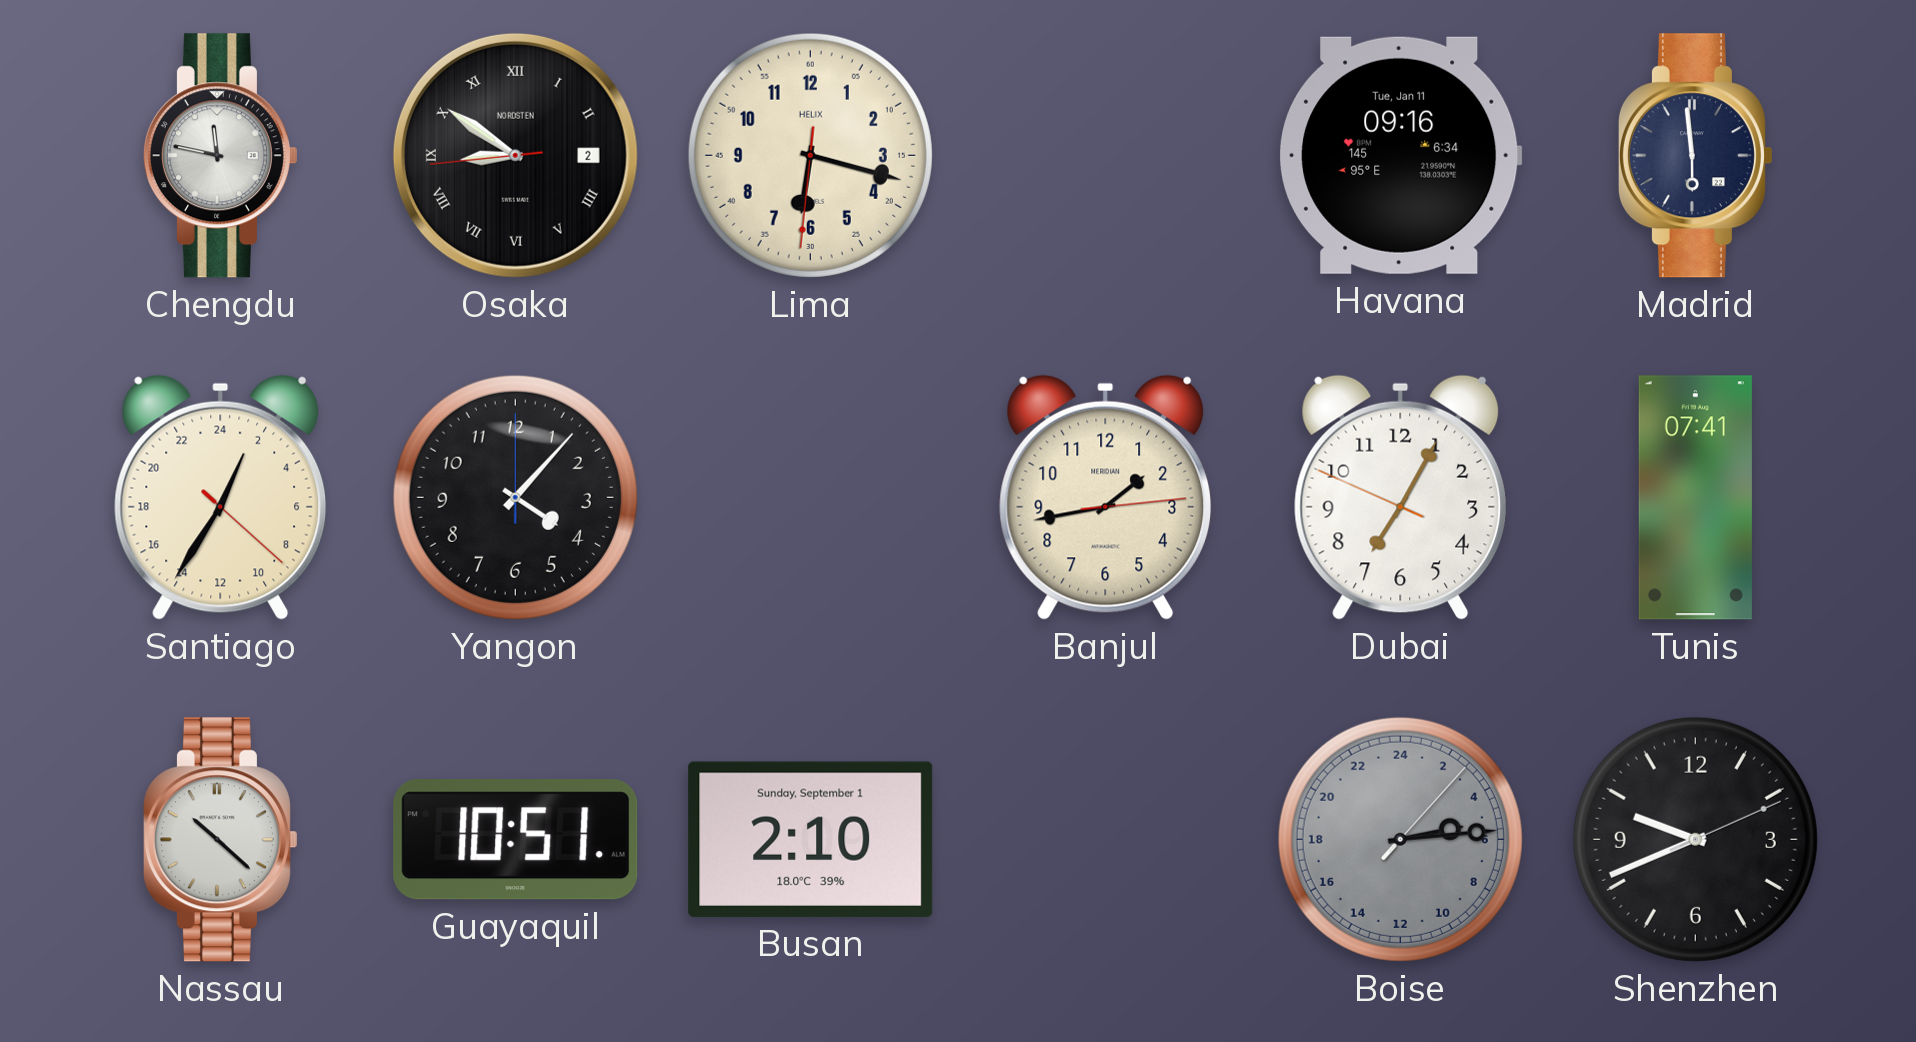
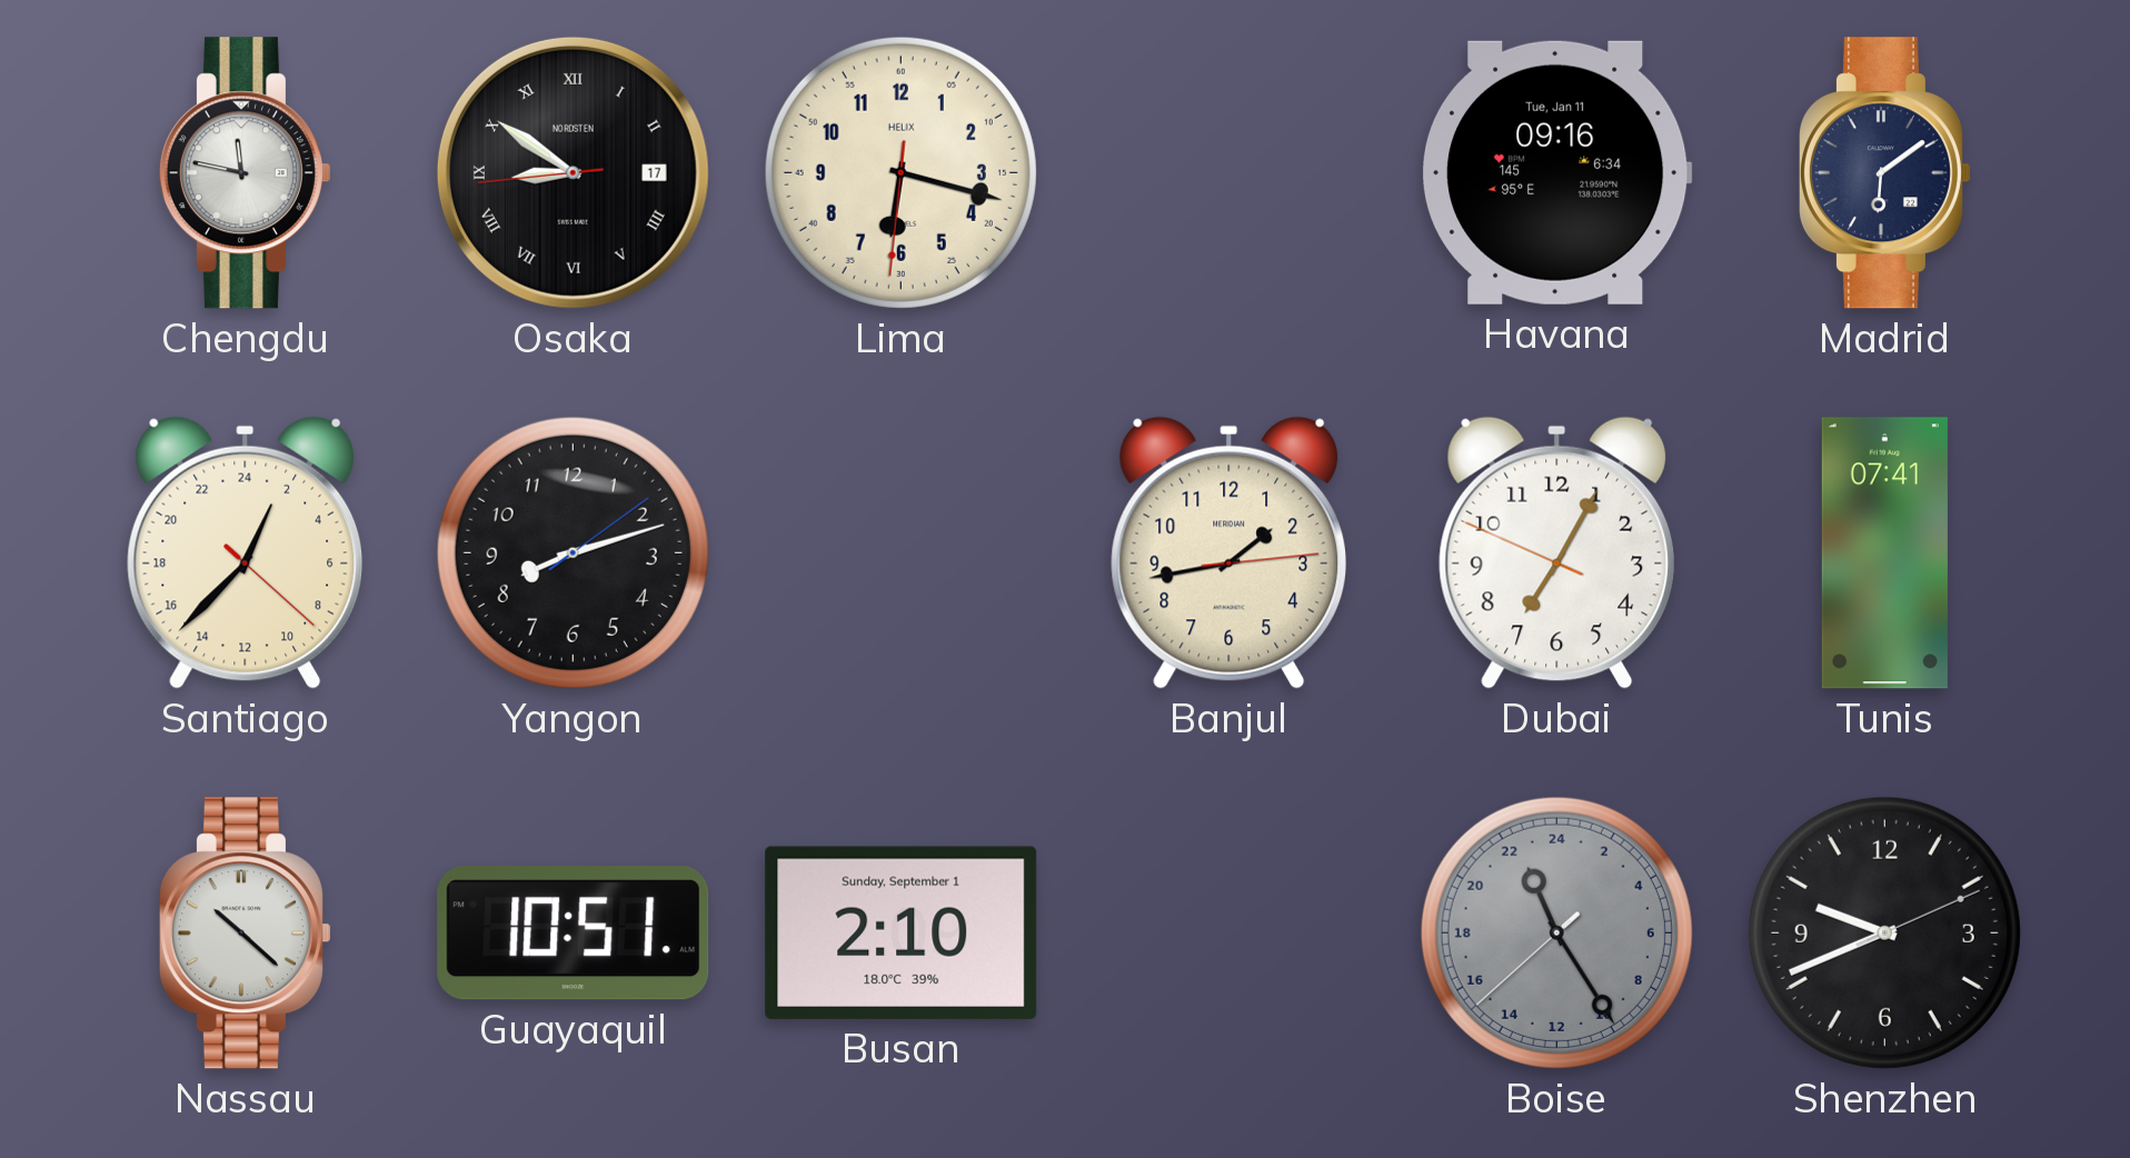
Osaka date: 2 -> 17
Madrid: 5:59 -> 6:09
Santiago: 1:35 -> 1:37
Yangon: 4:07 -> 8:12
Boise: 5:14 -> 22:24
